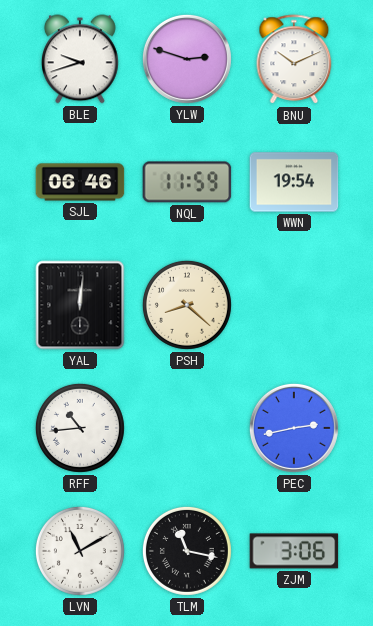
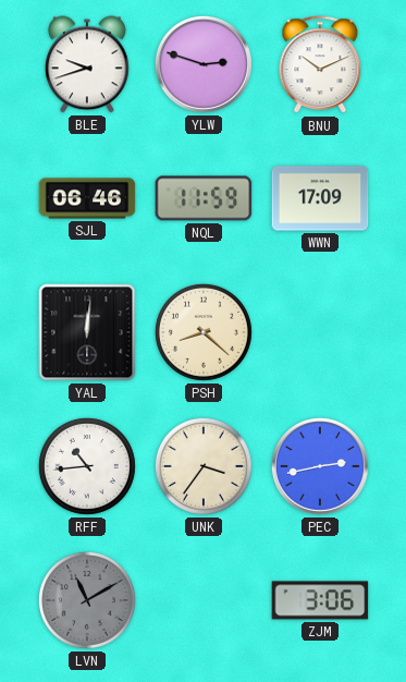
WWN: 19:54 -> 17:09
UNK: none -> 3:36
LVN dial: white -> grey
TLM: 11:17 -> none
